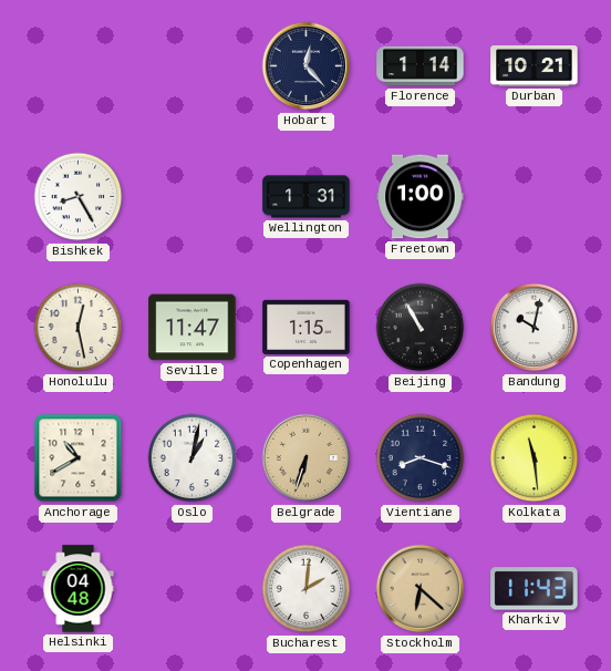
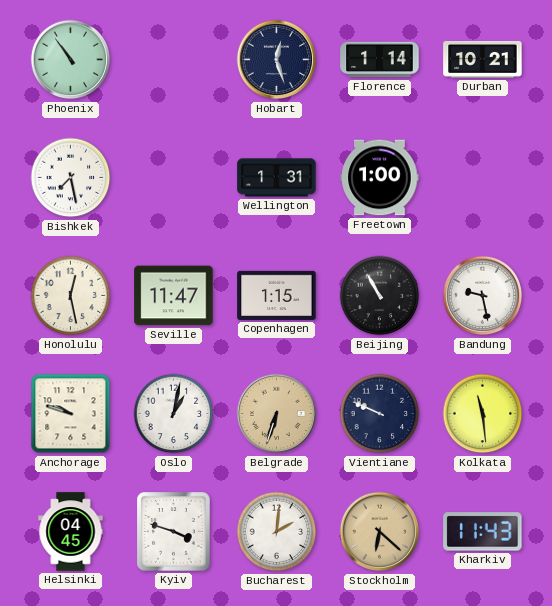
Phoenix: none -> 10:54
Hobart: 12:23 -> 12:27
Bishkek: 8:25 -> 7:28
Bandung: 10:02 -> 9:28
Anchorage: 10:40 -> 9:48
Vientiane: 8:18 -> 9:49
Helsinki: 04:48 -> 04:45
Kyiv: none -> 3:48
